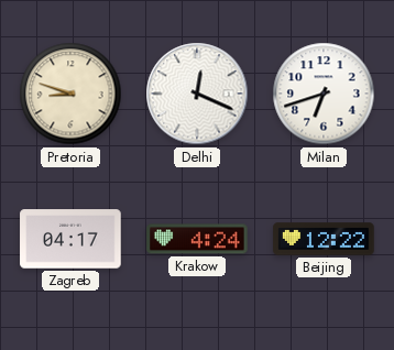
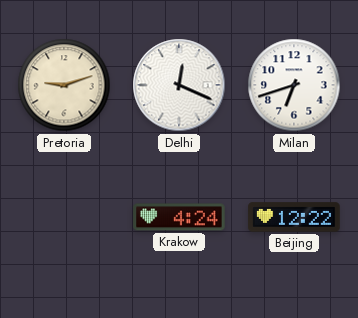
Pretoria: 8:48 -> 9:12
Zagreb: 04:17 -> none
